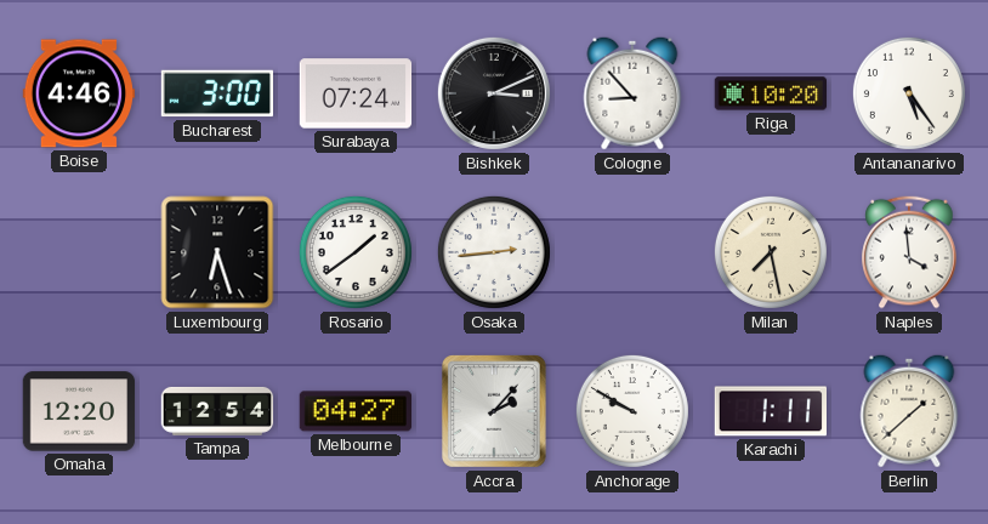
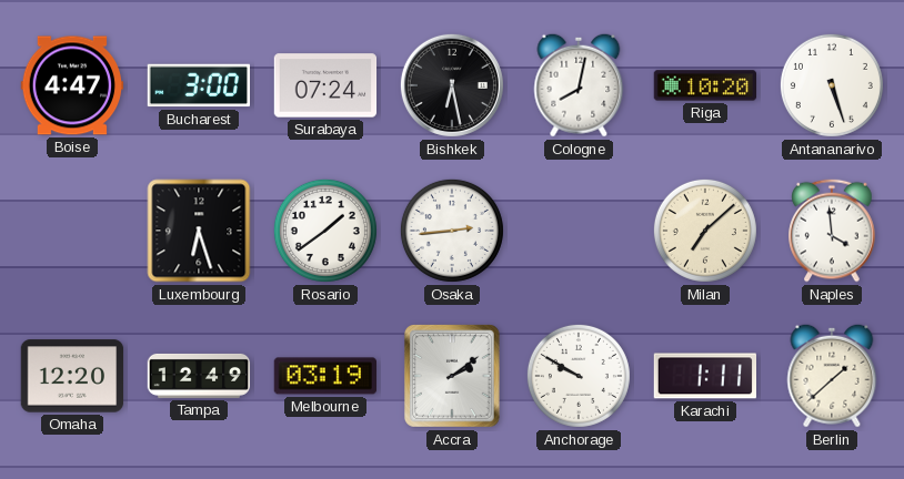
Boise: 4:46 -> 4:47
Bishkek: 3:11 -> 6:28
Cologne: 8:53 -> 8:02
Antananarivo: 5:24 -> 5:27
Milan: 7:28 -> 7:08
Tampa: 12:54 -> 12:49
Melbourne: 04:27 -> 03:19
Accra: 2:07 -> 2:09
